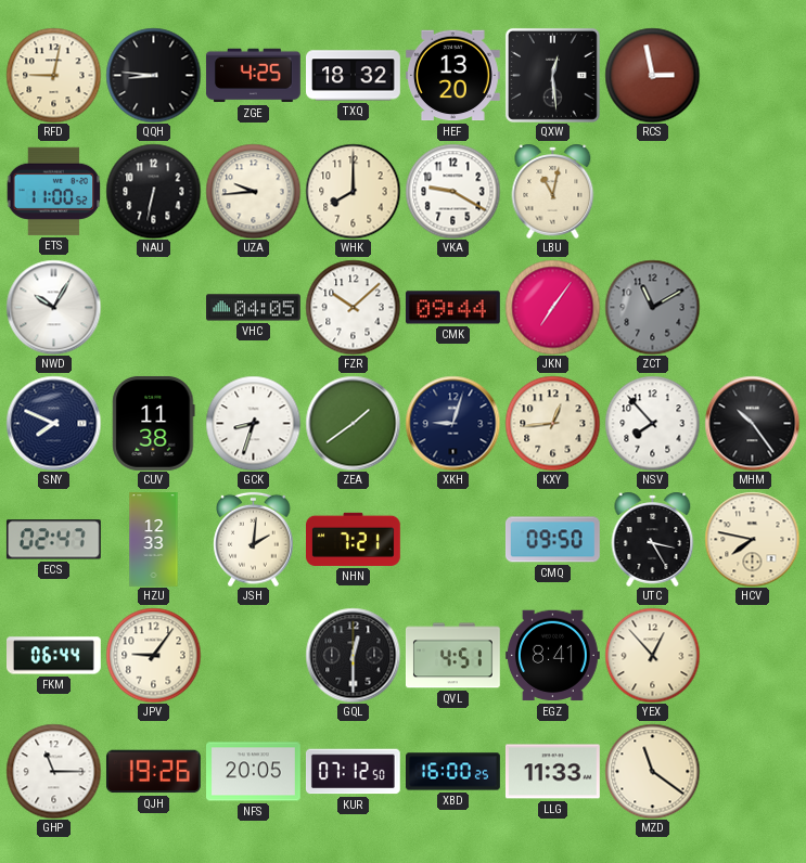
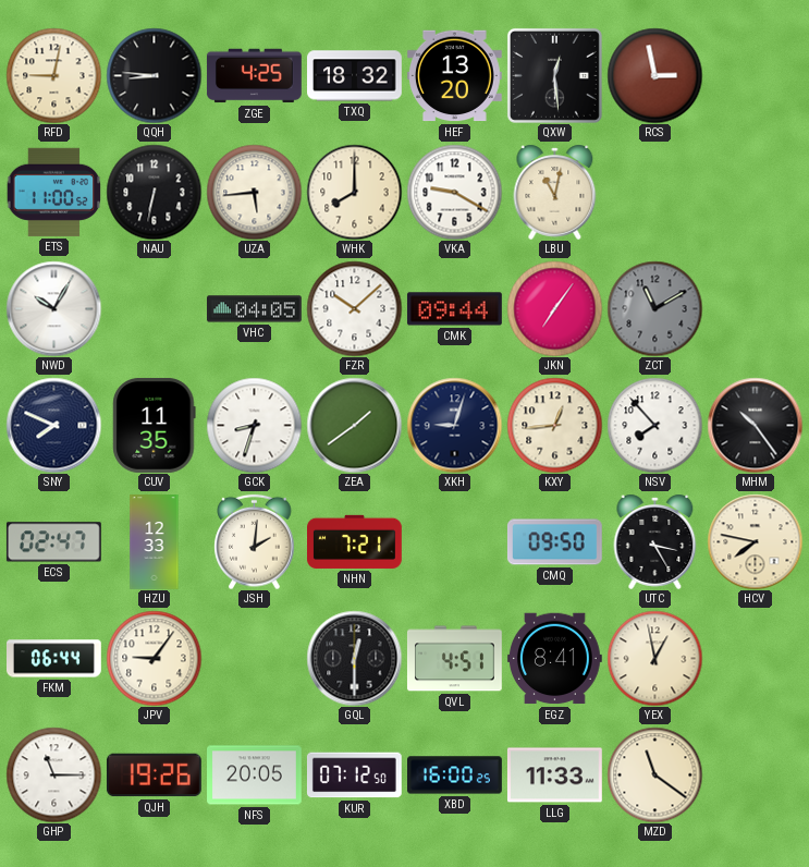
UZA: 9:44 -> 5:44
CUV: 11:38 -> 11:35
YEX: 12:53 -> 12:58
